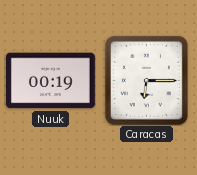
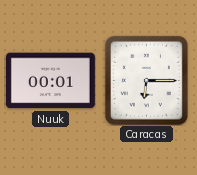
Nuuk: 00:19 -> 00:01
